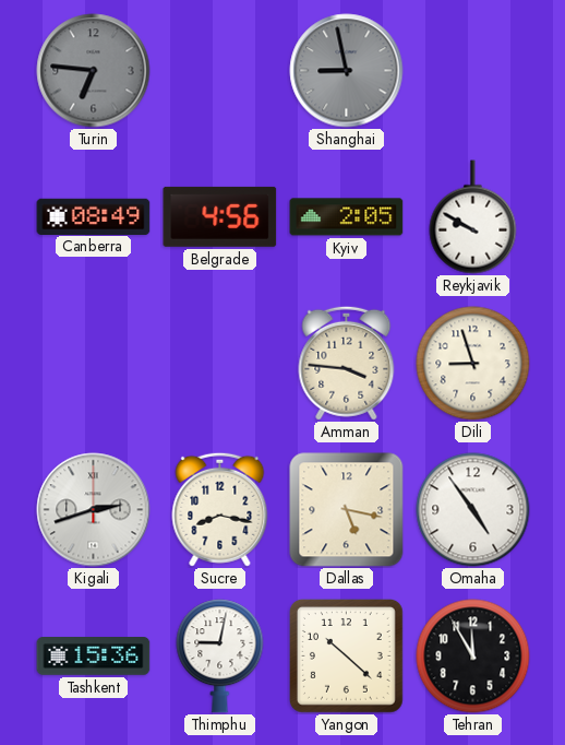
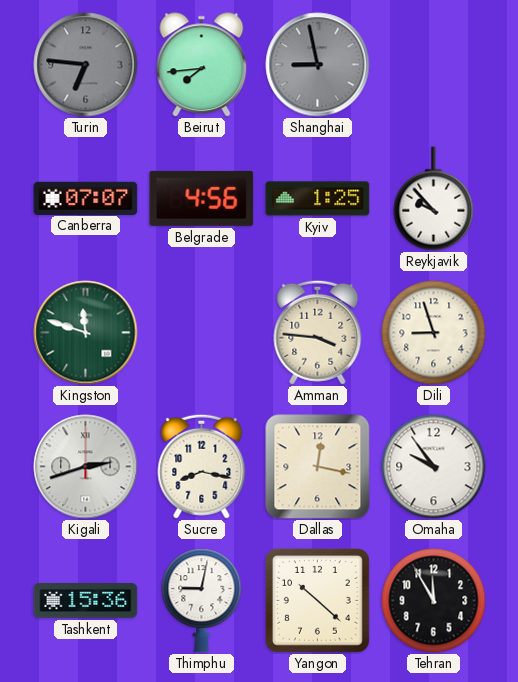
Beirut: none -> 7:44
Canberra: 08:49 -> 07:07
Kyiv: 2:05 -> 1:25
Reykjavik: 9:50 -> 9:53
Kingston: none -> 11:48
Dallas: 5:17 -> 12:17
Omaha: 4:54 -> 9:54
